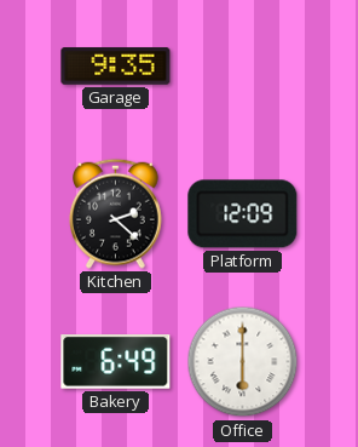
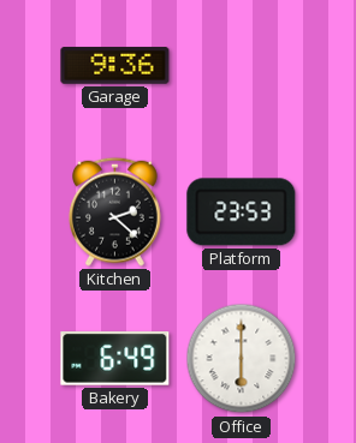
Garage: 9:35 -> 9:36
Platform: 12:09 -> 23:53
